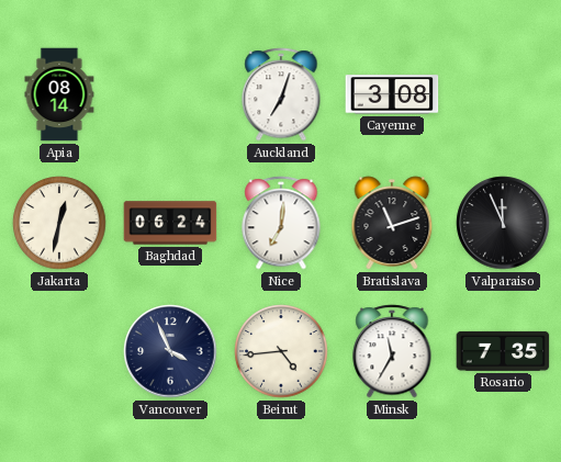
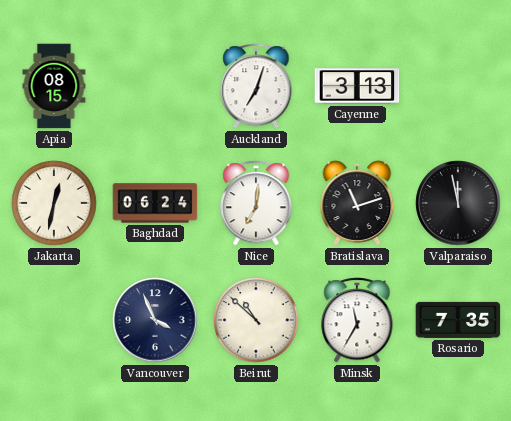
Apia: 08:14 -> 08:15
Cayenne: 3:08 -> 3:13
Valparaiso: 11:56 -> 11:58
Beirut: 4:44 -> 10:52
